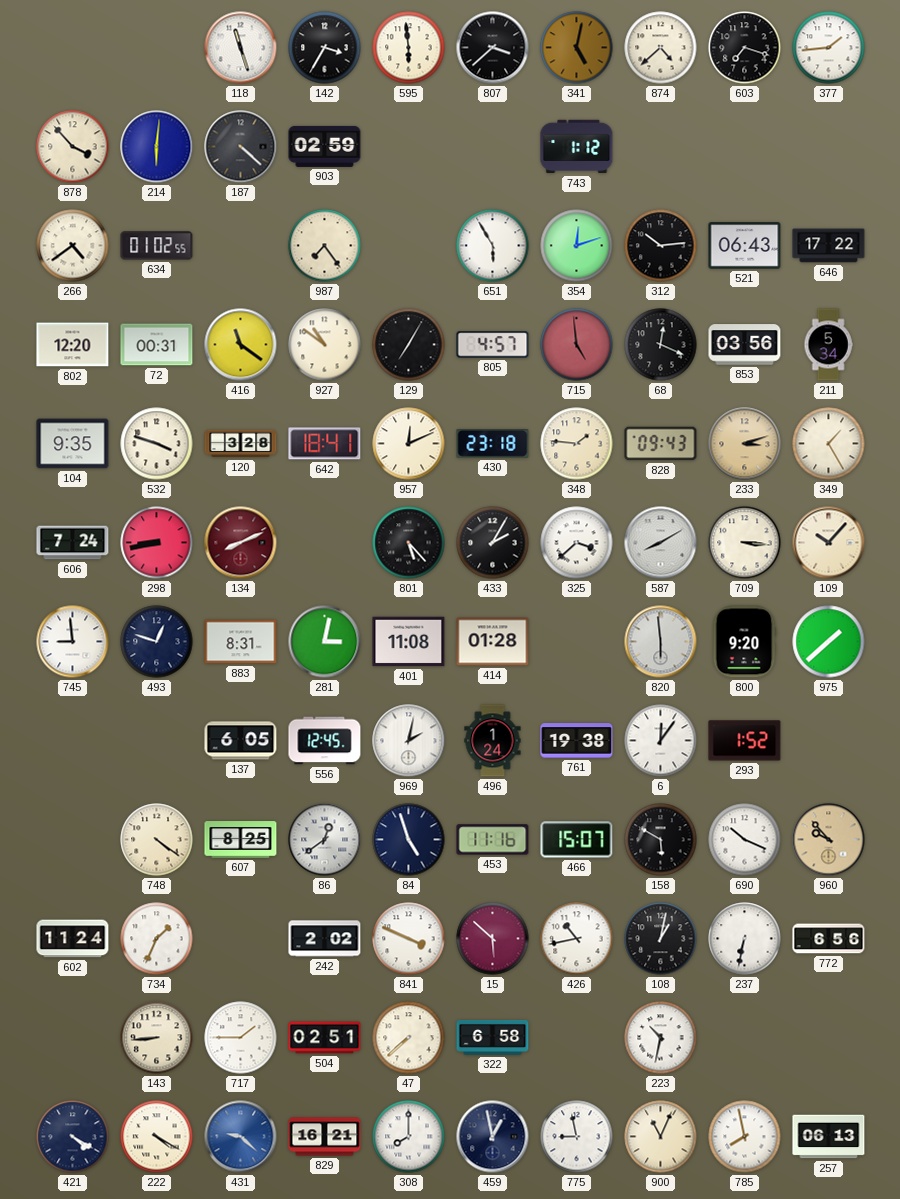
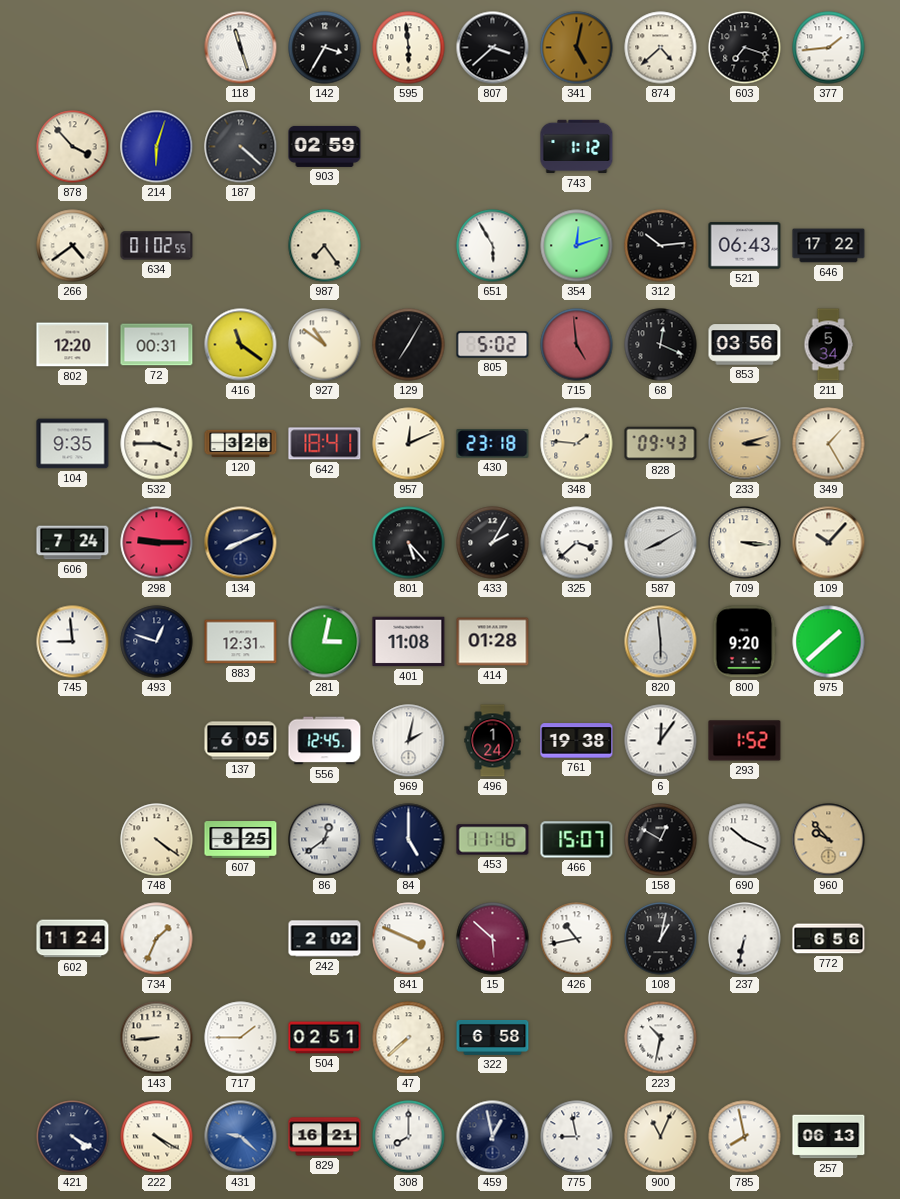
214: 6:01 -> 6:03
805: 4:57 -> 5:02
532: 3:48 -> 3:45
298: 8:43 -> 9:15
134 dial: burgundy -> navy
883: 8:31 -> 12:31
84: 4:57 -> 5:00
158: 5:50 -> 12:50
